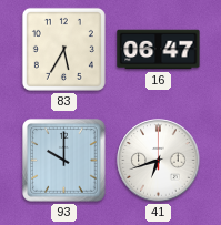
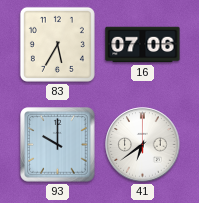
16: 06:47 -> 07:06
41: 6:42 -> 6:39
